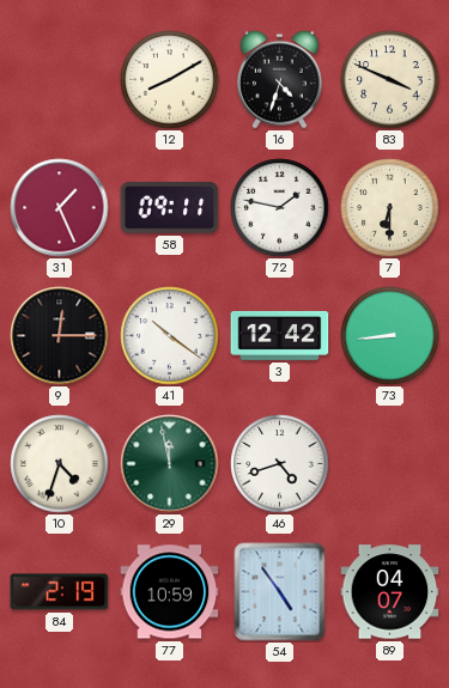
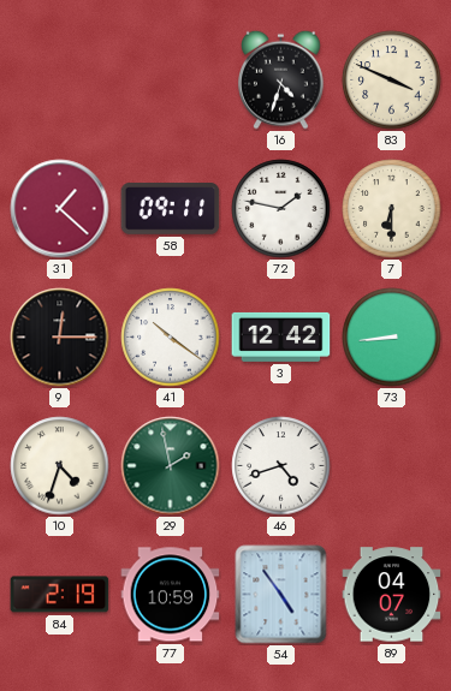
12: 8:10 -> none
31: 1:26 -> 1:22
29: 11:58 -> 1:58
